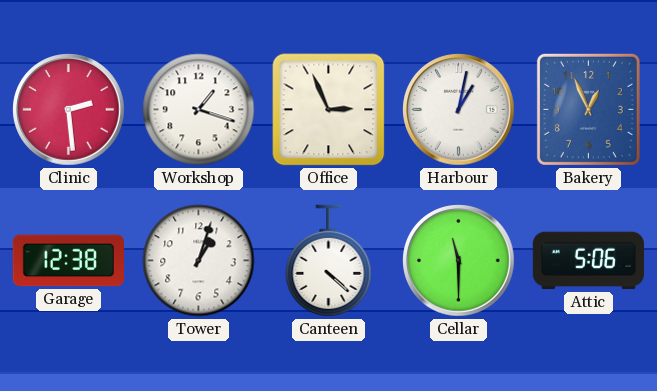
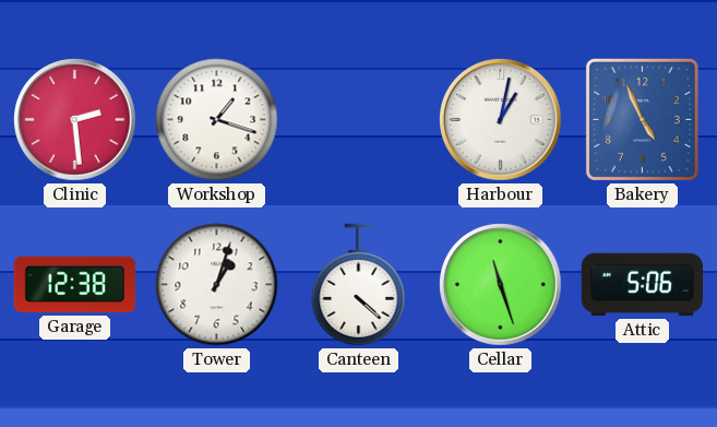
Office: 2:56 -> none
Bakery: 12:56 -> 4:56
Cellar: 11:30 -> 11:27
